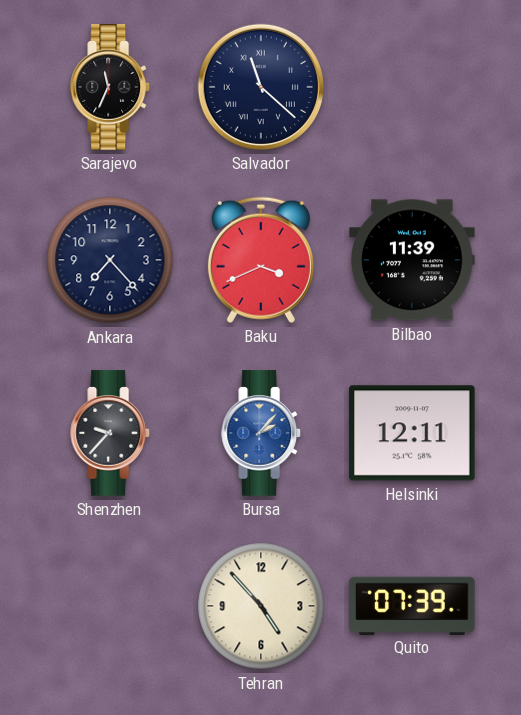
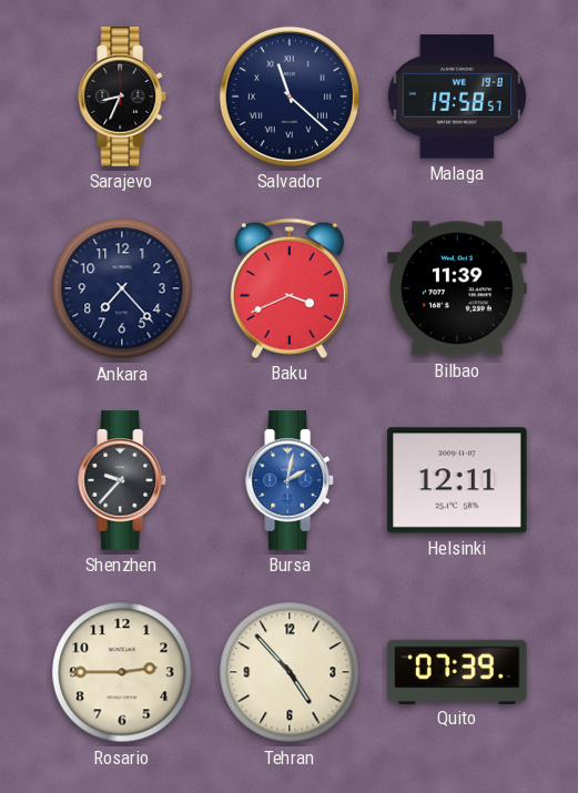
Sarajevo: 11:34 -> 8:34
Malaga: none -> 19:58
Bursa: 2:07 -> 2:02
Rosario: none -> 2:45
